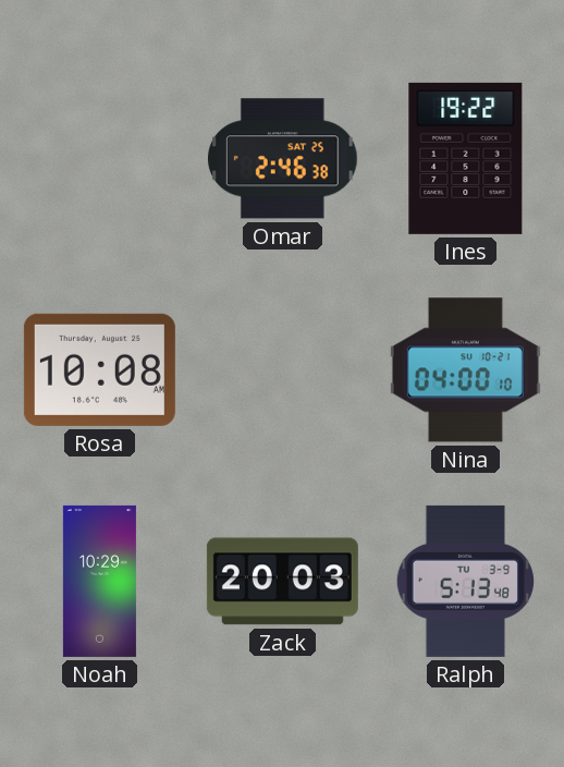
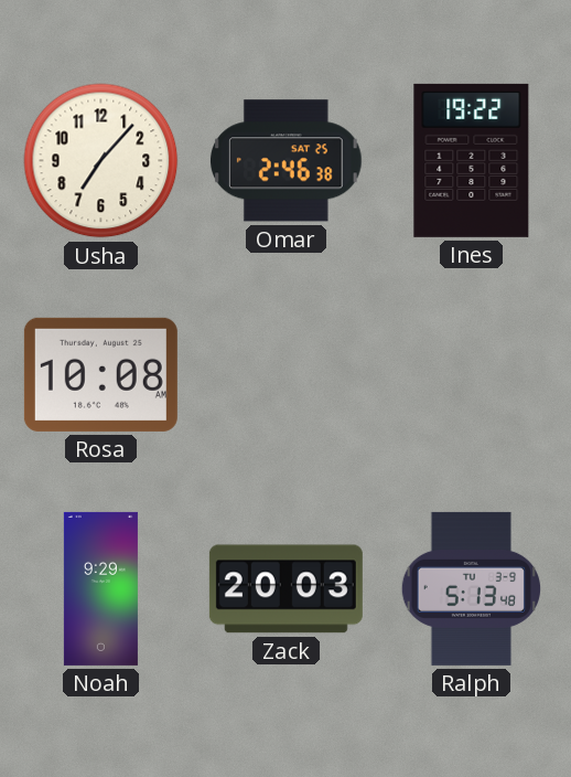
Usha: none -> 7:07
Nina: 04:00 -> none
Noah: 10:29 -> 9:29
